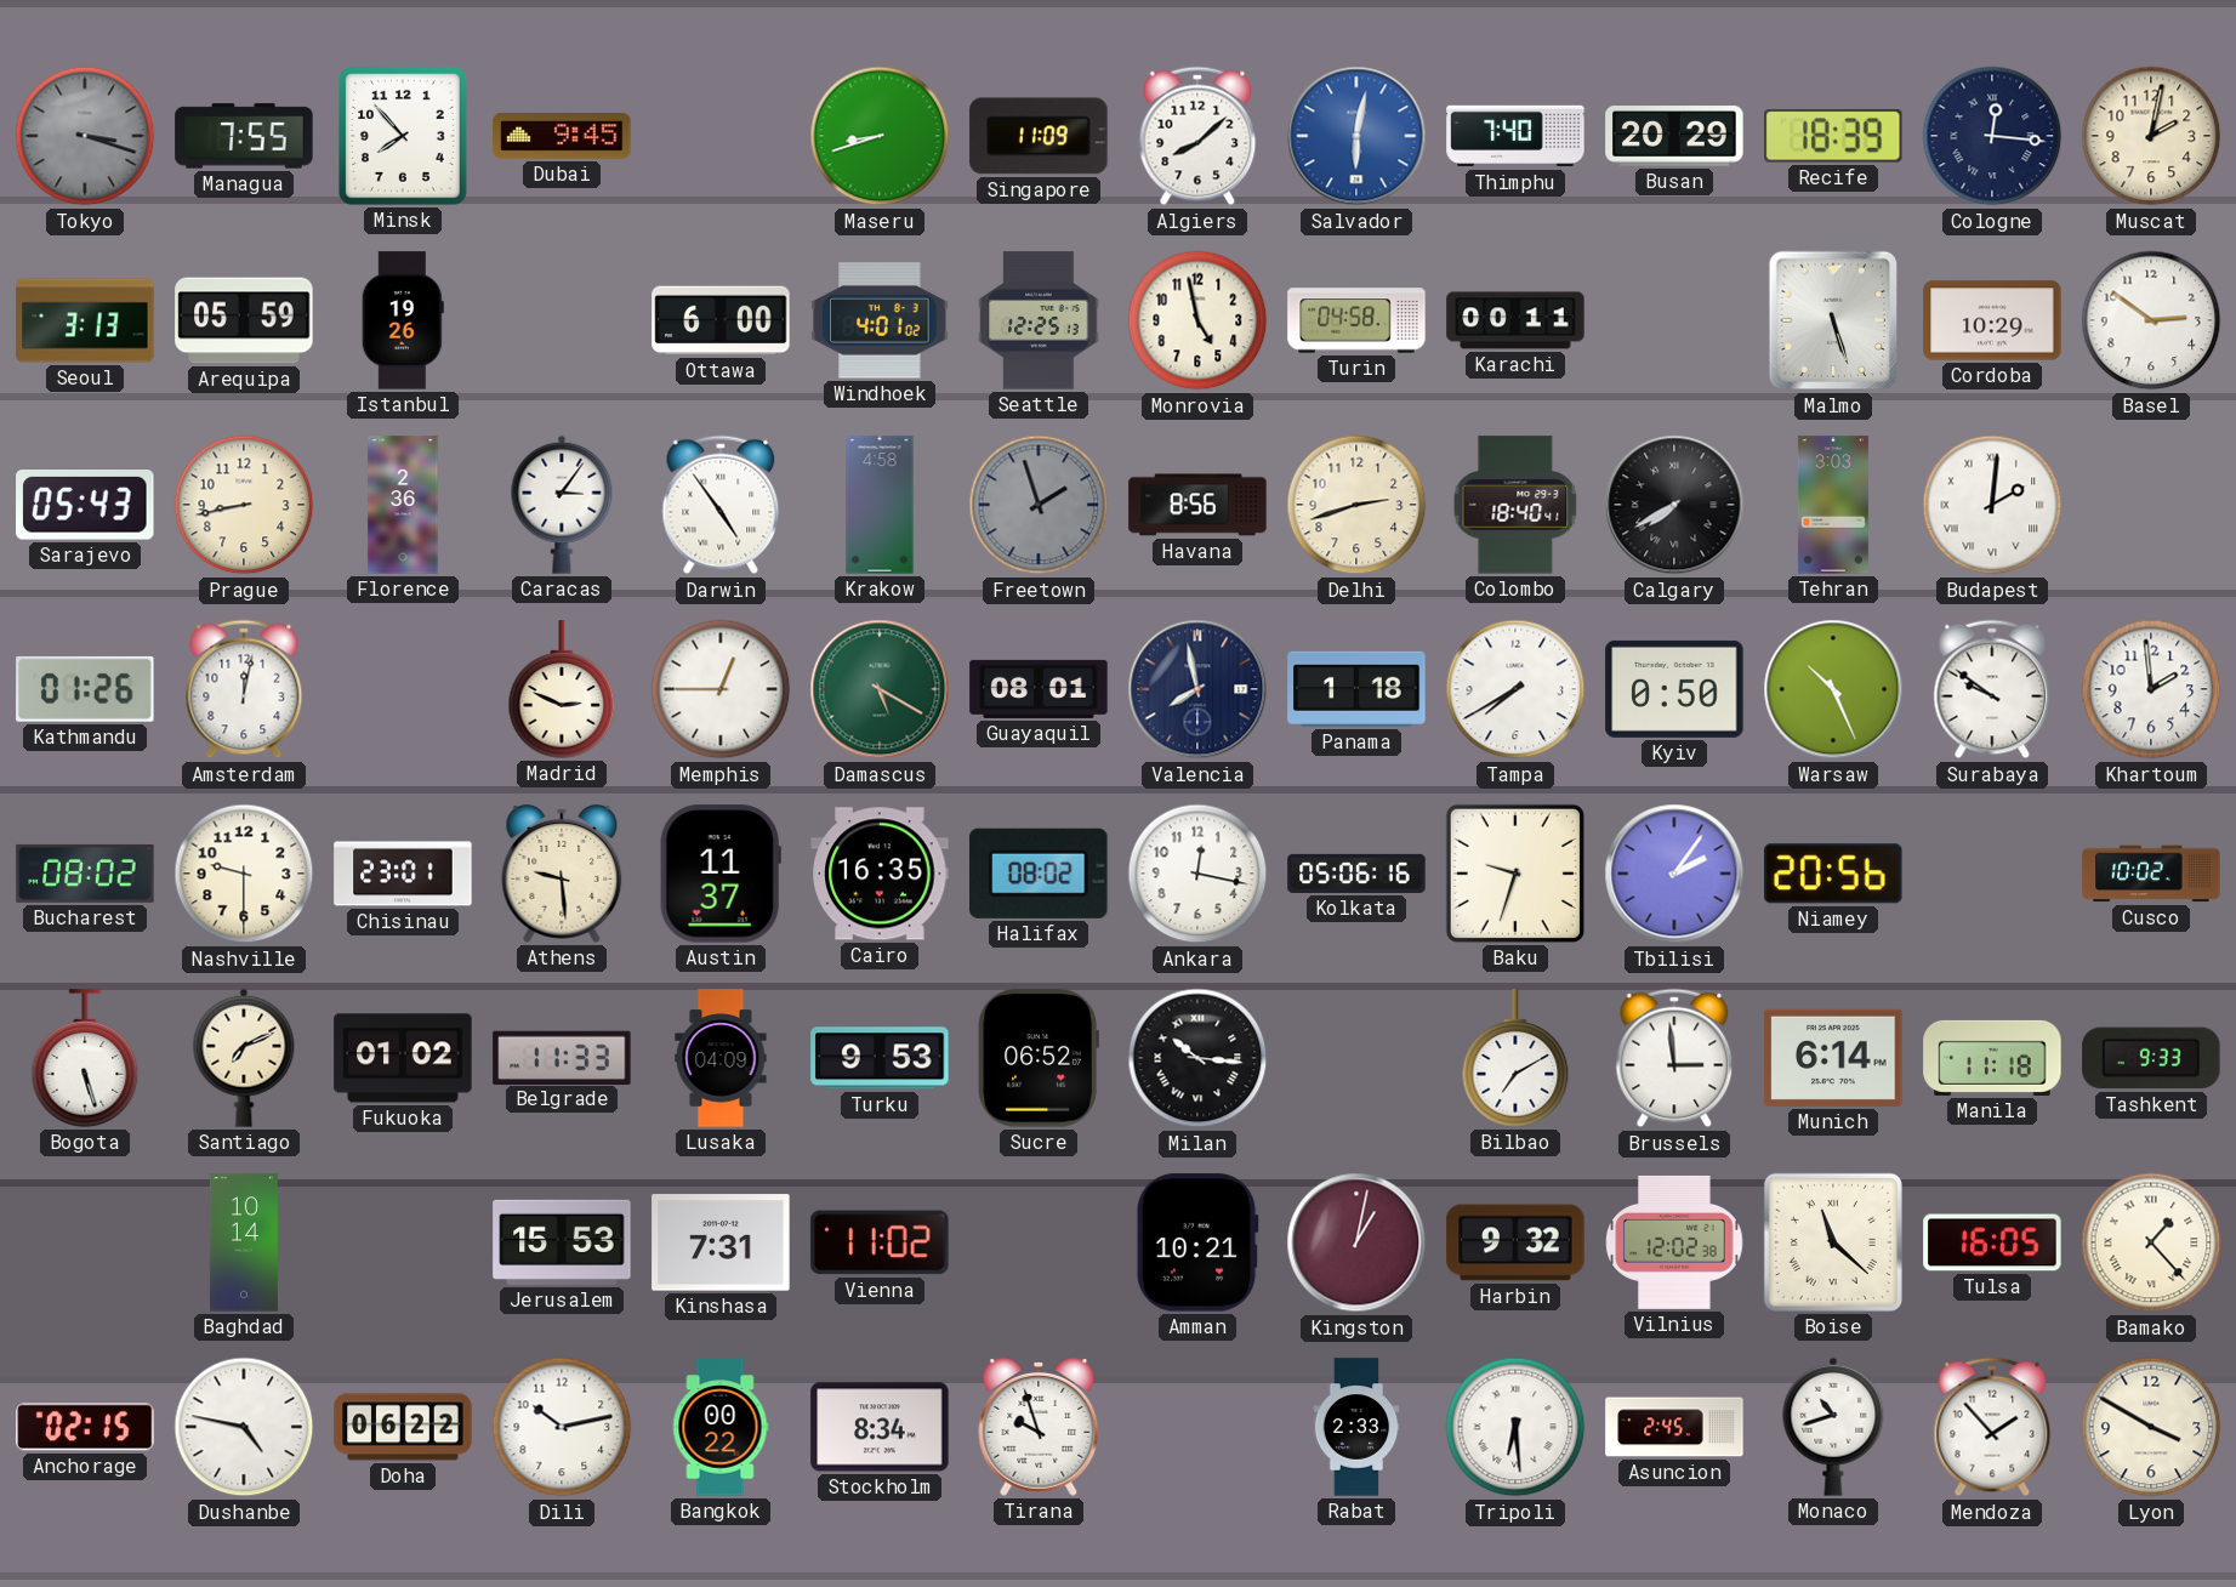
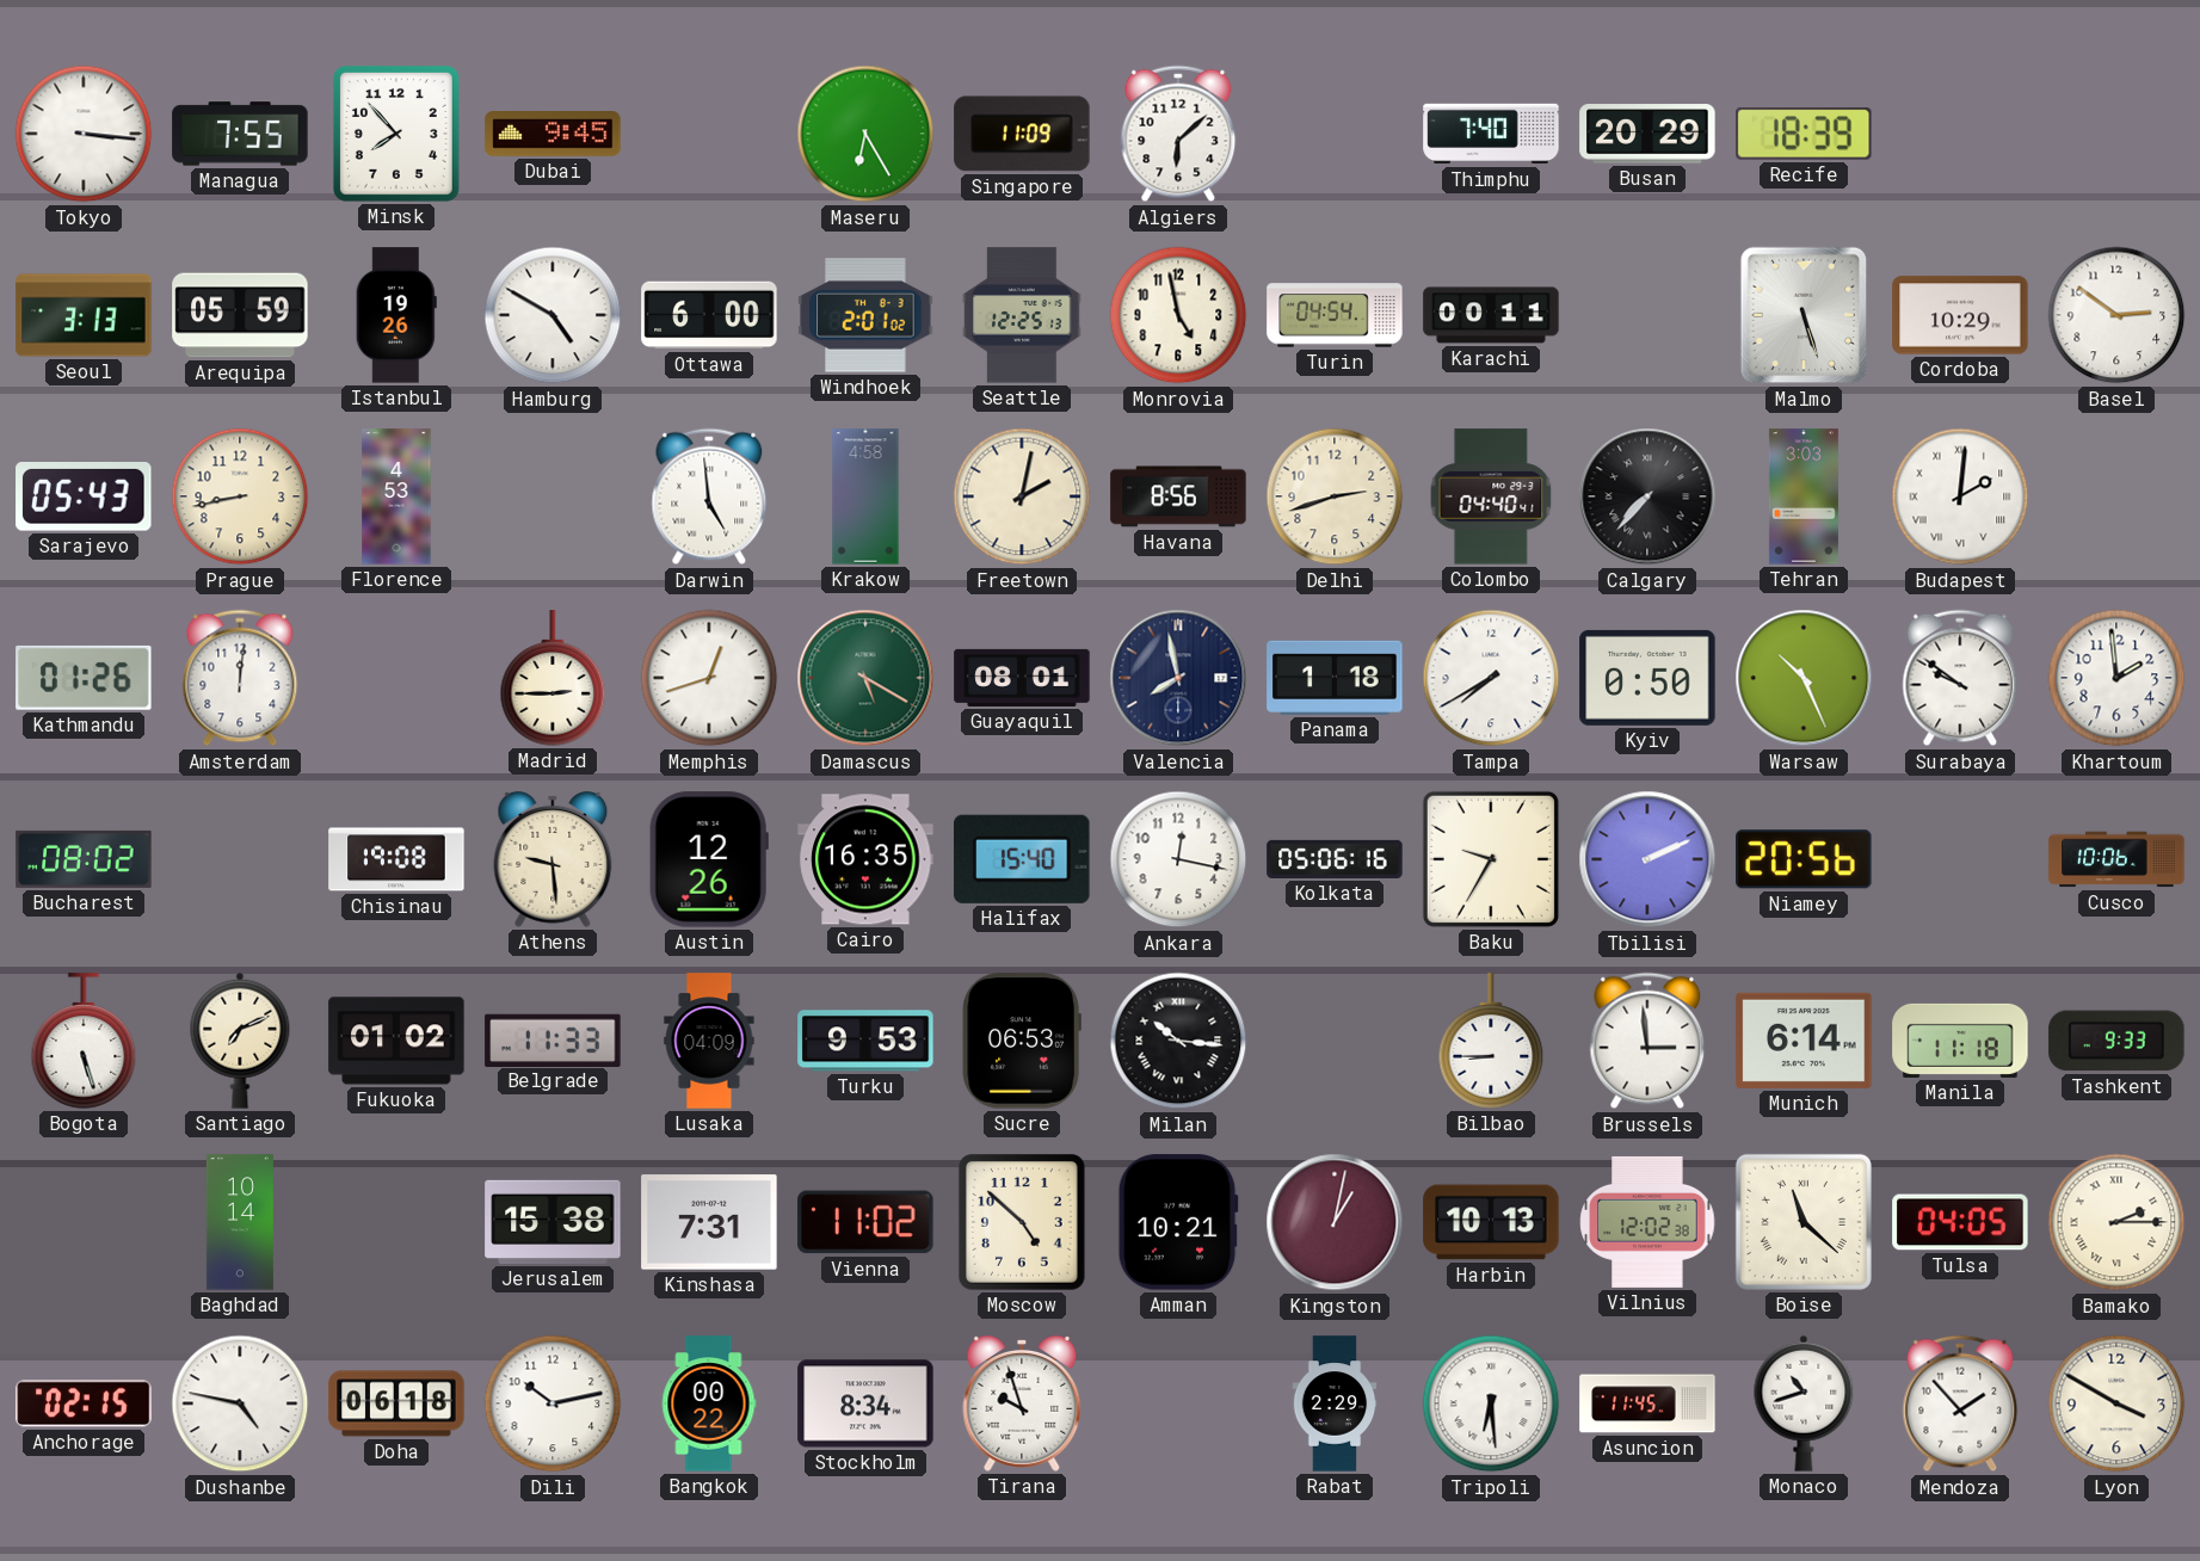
Tokyo: 3:18 -> 3:16
Tokyo dial: grey -> white
Maseru: 8:42 -> 6:25
Algiers: 8:08 -> 6:08
Salvador: 6:02 -> none
Cologne: 12:16 -> none
Muscat: 2:02 -> none
Hamburg: none -> 4:50
Windhoek: 4:01 -> 2:01
Turin: 04:58 -> 04:54
Florence: 2:36 -> 4:53
Caracas: 3:06 -> none
Darwin: 4:54 -> 4:59
Freetown: 1:57 -> 2:02
Freetown dial: grey -> cream
Colombo: 18:40 -> 04:40
Calgary: 7:40 -> 7:37
Amsterdam: 12:02 -> 12:01
Madrid: 2:49 -> 2:45
Memphis: 12:45 -> 12:42
Nashville: 9:30 -> none
Chisinau: 23:01 -> 19:08
Austin: 11:37 -> 12:26
Halifax: 08:02 -> 15:40
Baku: 9:33 -> 9:35
Tbilisi: 2:06 -> 2:11
Cusco: 10:02 -> 10:06
Sucre: 06:52 -> 06:53
Bilbao: 7:10 -> 8:45
Jerusalem: 15:53 -> 15:38
Moscow: none -> 4:52
Harbin: 9:32 -> 10:13
Tulsa: 16:05 -> 04:05
Bamako: 1:23 -> 2:15
Doha: 06:22 -> 06:18
Rabat: 2:33 -> 2:29
Asuncion: 2:45 -> 11:45
